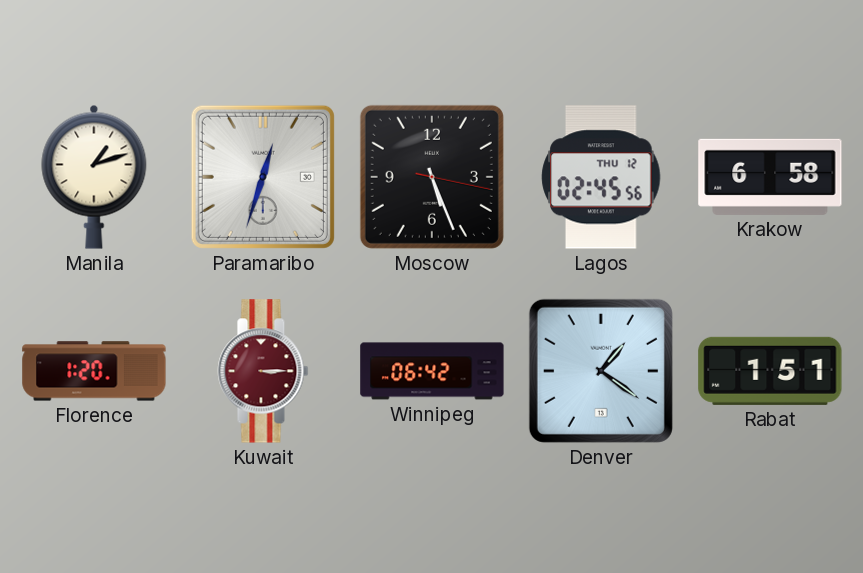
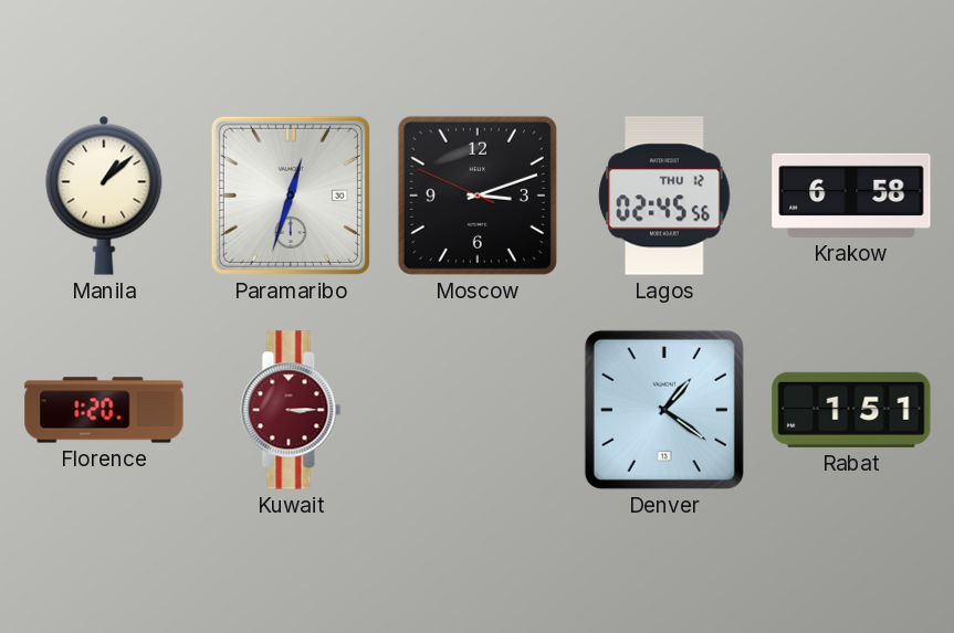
Manila: 1:12 -> 1:08
Moscow: 5:26 -> 3:11
Winnipeg: 06:42 -> none
